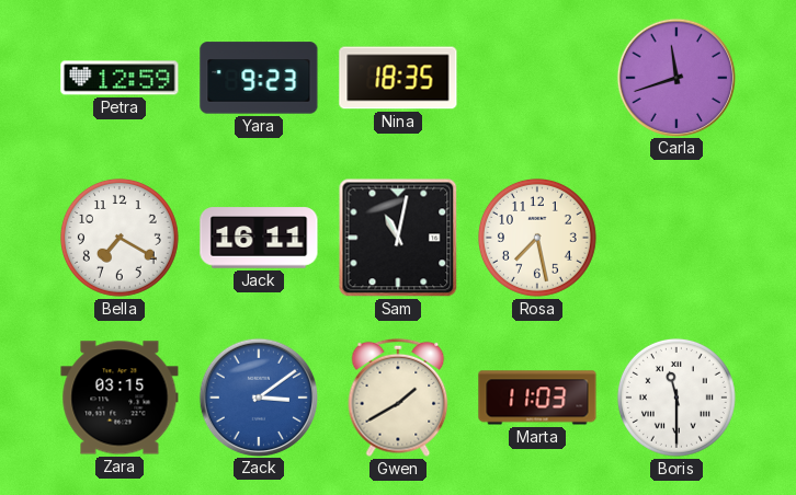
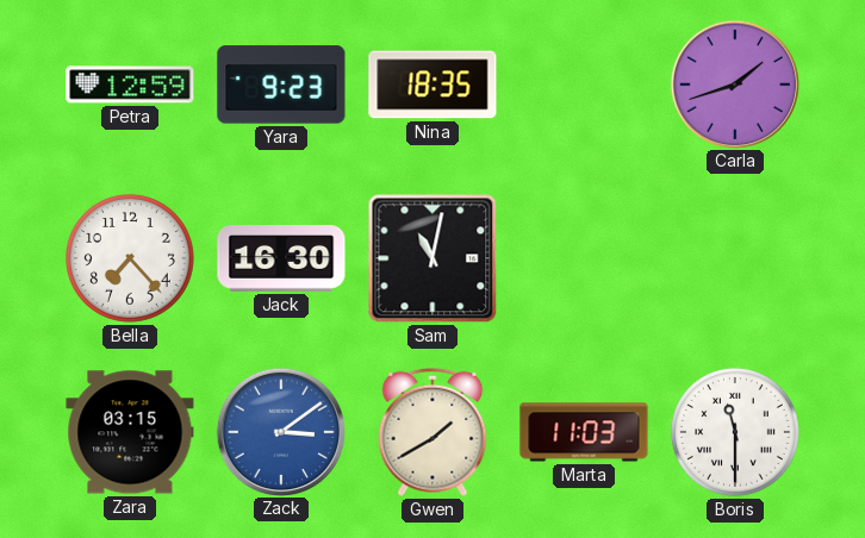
Carla: 11:42 -> 1:42
Bella: 7:20 -> 7:23
Jack: 16:11 -> 16:30
Rosa: 7:28 -> none
